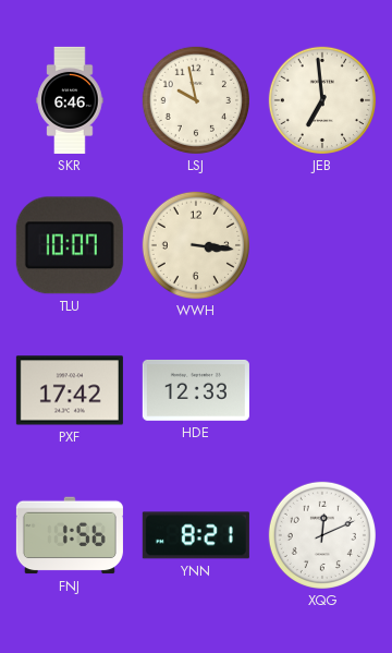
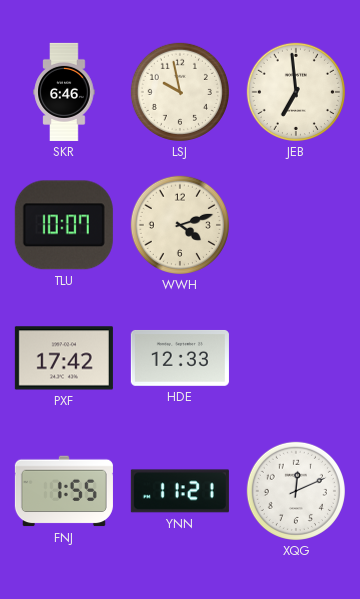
WWH: 3:16 -> 4:12
FNJ: 1:56 -> 1:55
YNN: 8:21 -> 11:21
